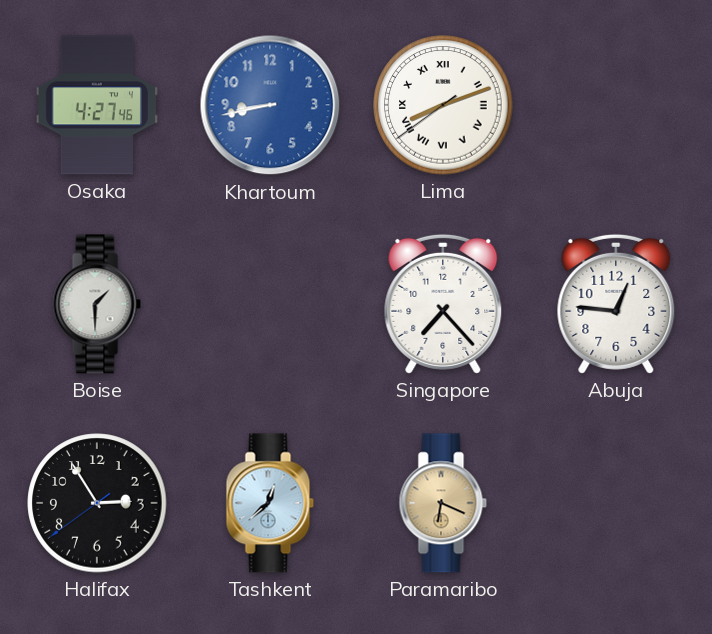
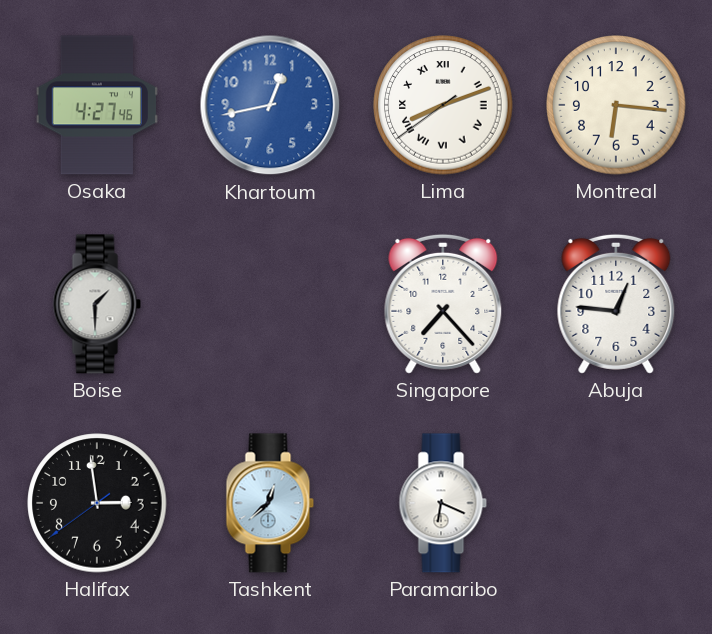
Khartoum: 8:43 -> 12:43
Montreal: none -> 6:16
Halifax: 2:54 -> 2:58
Paramaribo dial: champagne -> white
